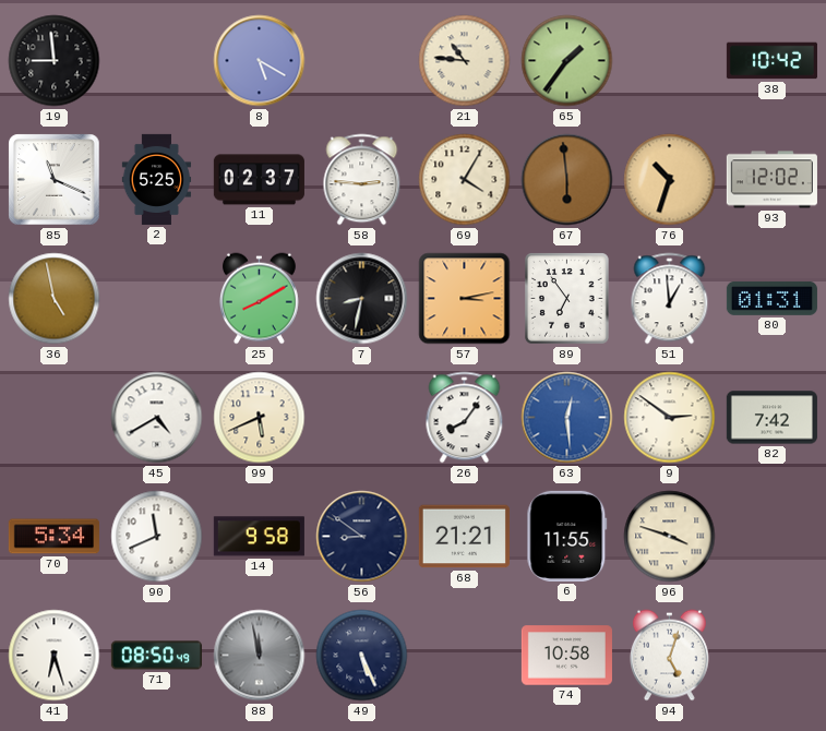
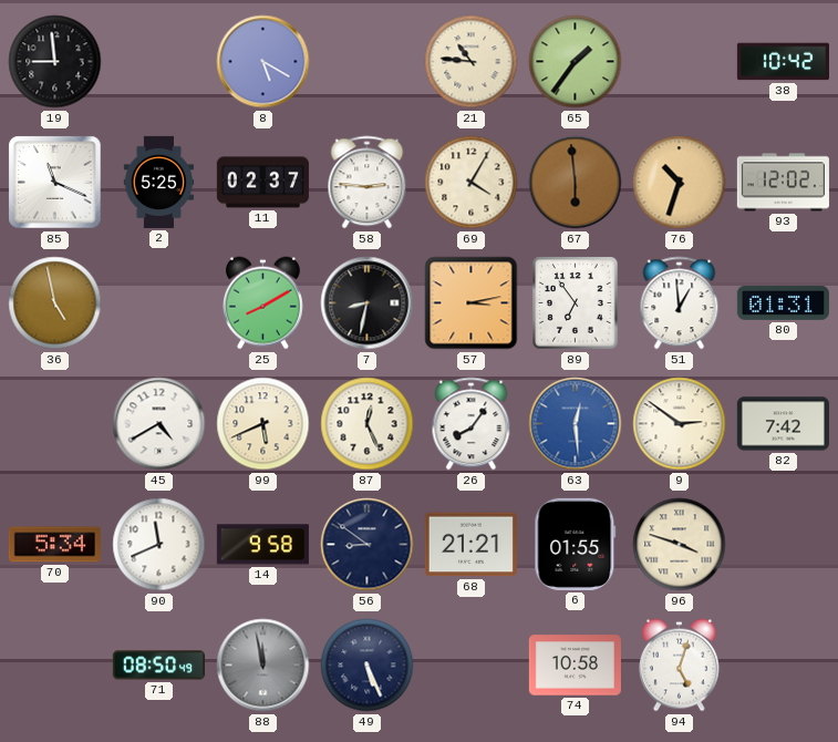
87: none -> 12:26
6: 11:55 -> 01:55
41: 6:27 -> none
